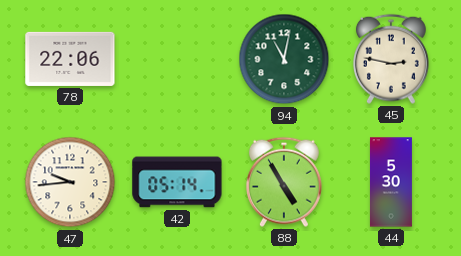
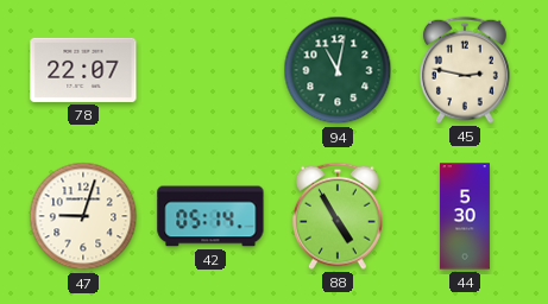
78: 22:06 -> 22:07
47: 9:44 -> 9:03
